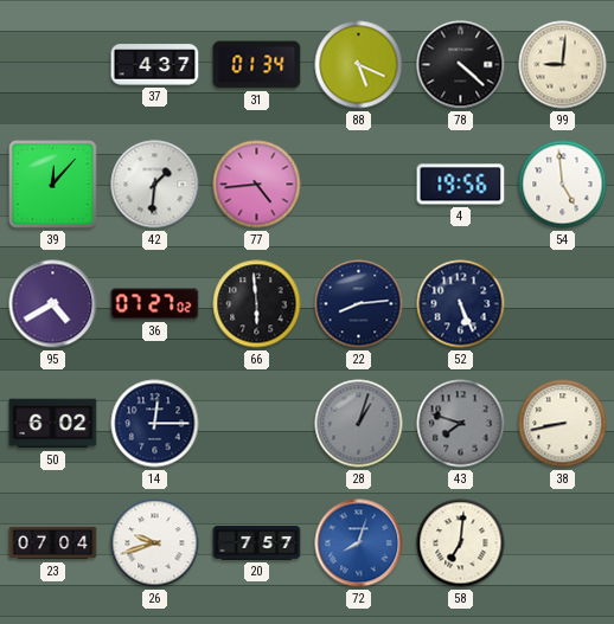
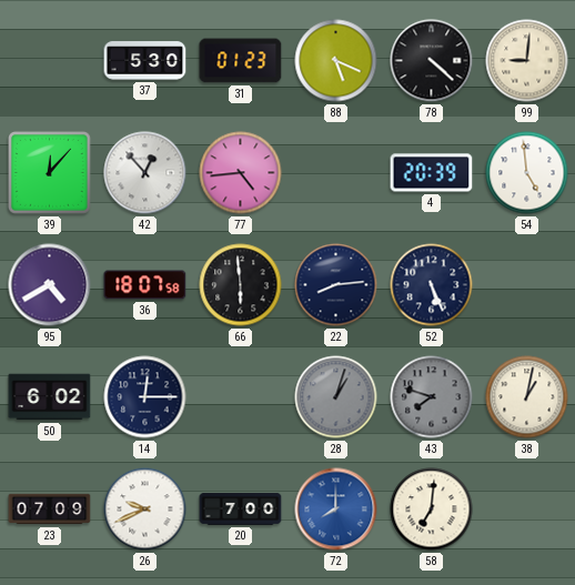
37: 4:37 -> 5:30
31: 01:34 -> 01:23
42: 1:31 -> 12:53
4: 19:56 -> 20:39
36: 07:27 -> 18:07
38: 8:43 -> 1:02
23: 07:04 -> 07:09
26: 9:42 -> 9:41
20: 7:57 -> 7:00
72: 8:03 -> 8:00
